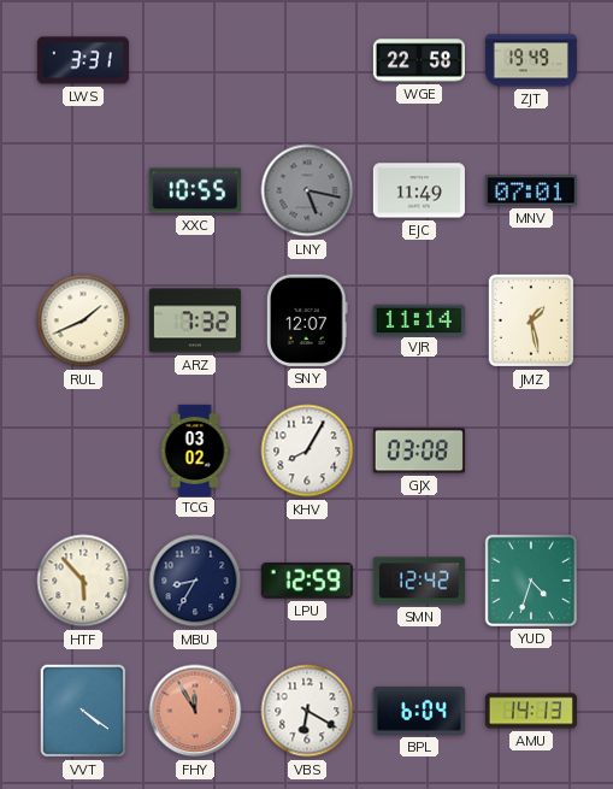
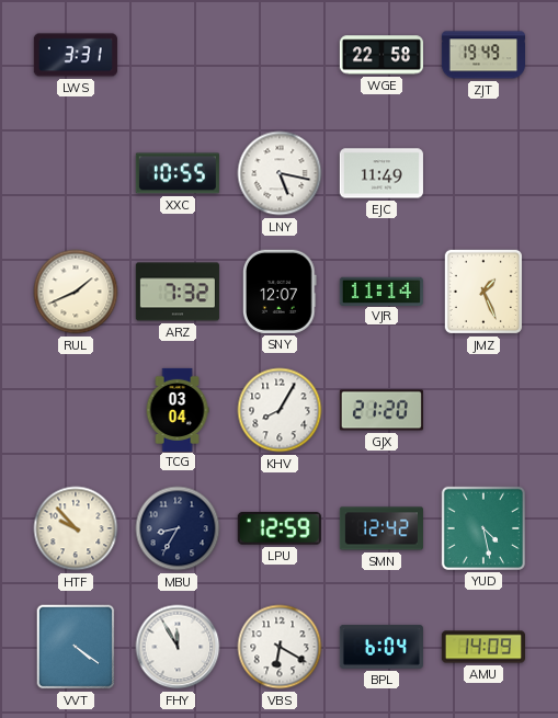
LNY dial: grey -> white
MNV: 07:01 -> none
JMZ: 1:28 -> 1:26
TCG: 03:02 -> 03:04
GJX: 03:08 -> 21:20
HTF: 5:53 -> 9:53
YUD: 4:33 -> 4:28
FHY dial: salmon -> white
AMU: 14:13 -> 14:09
